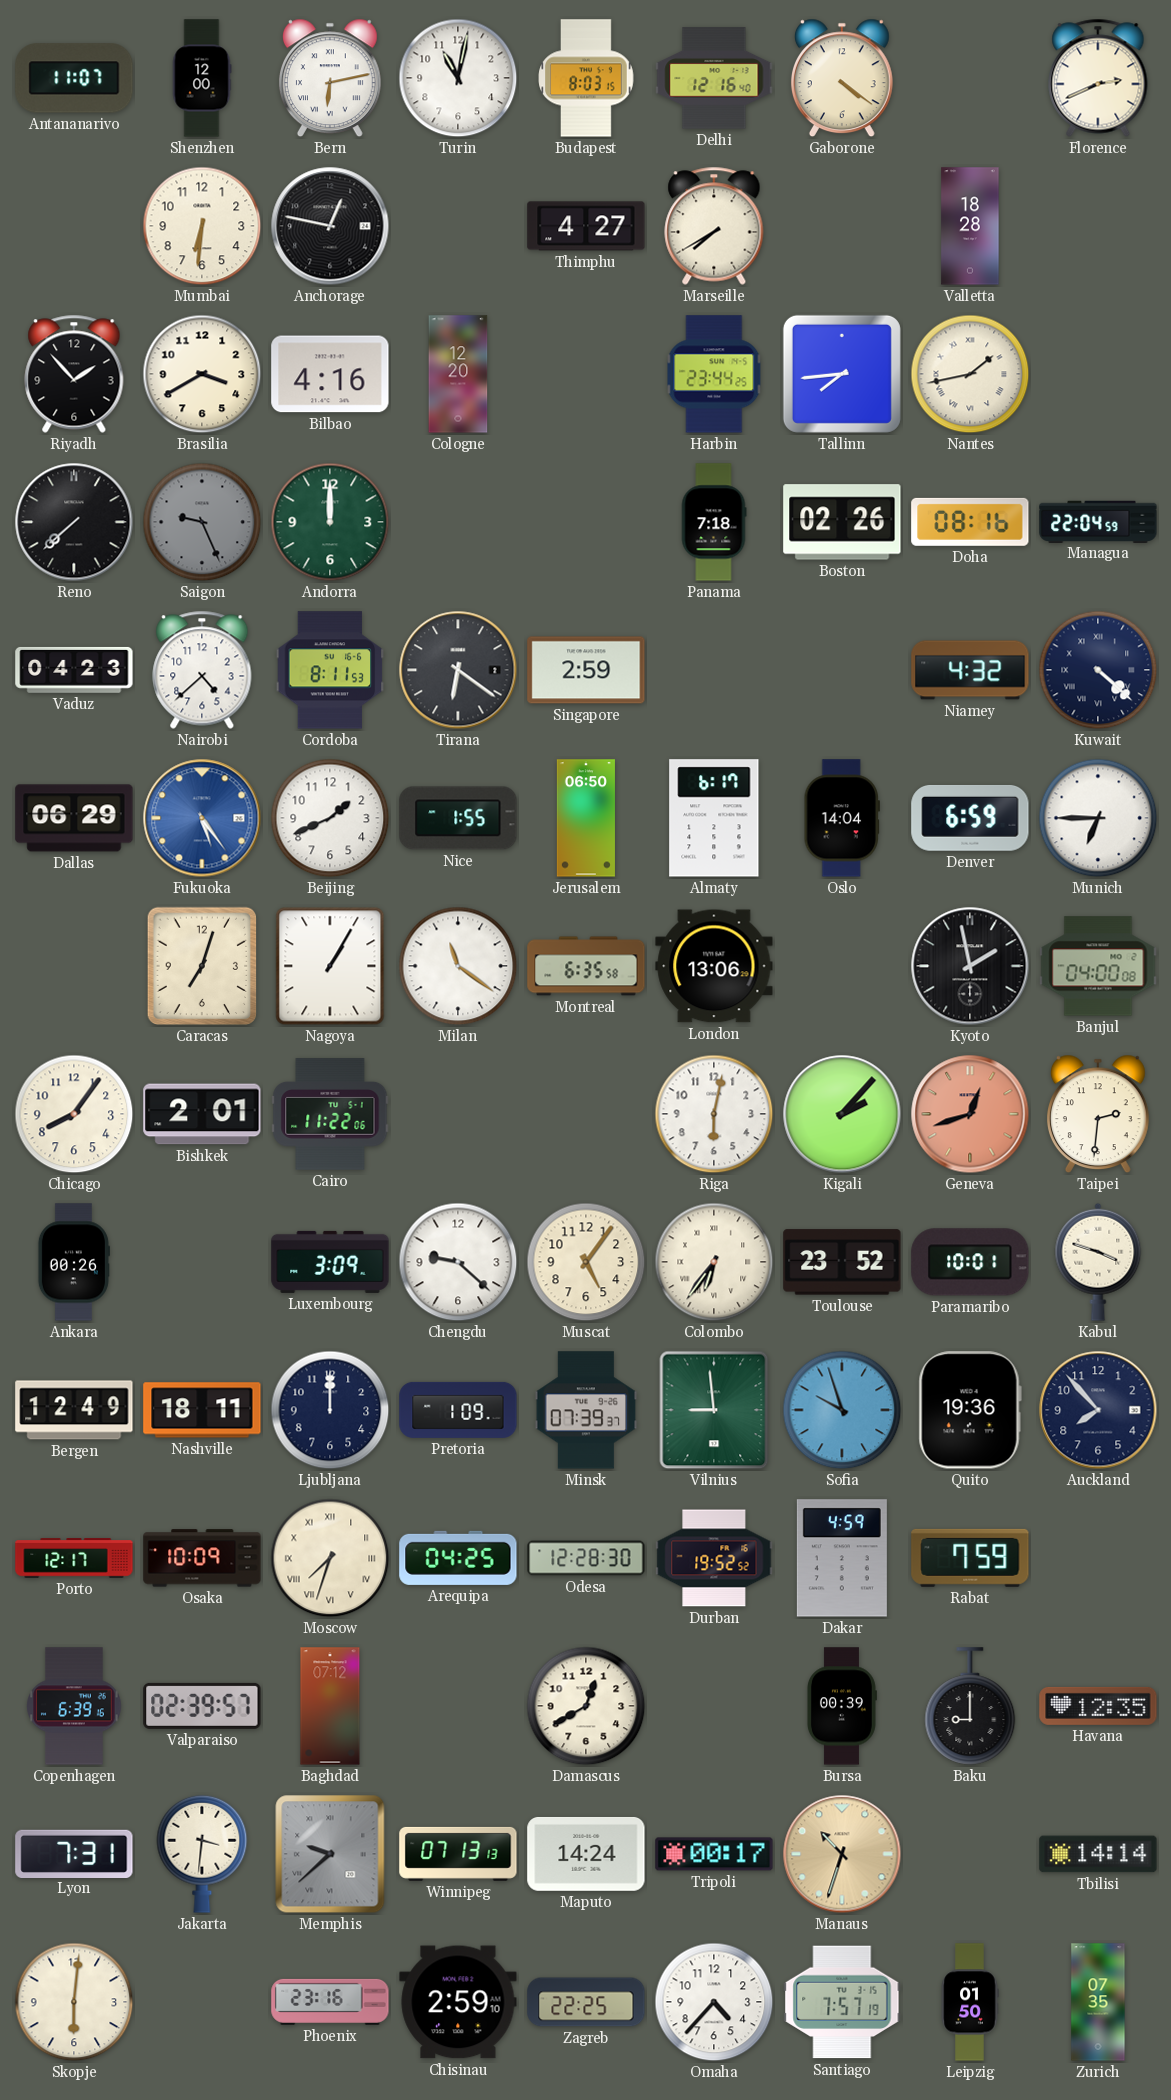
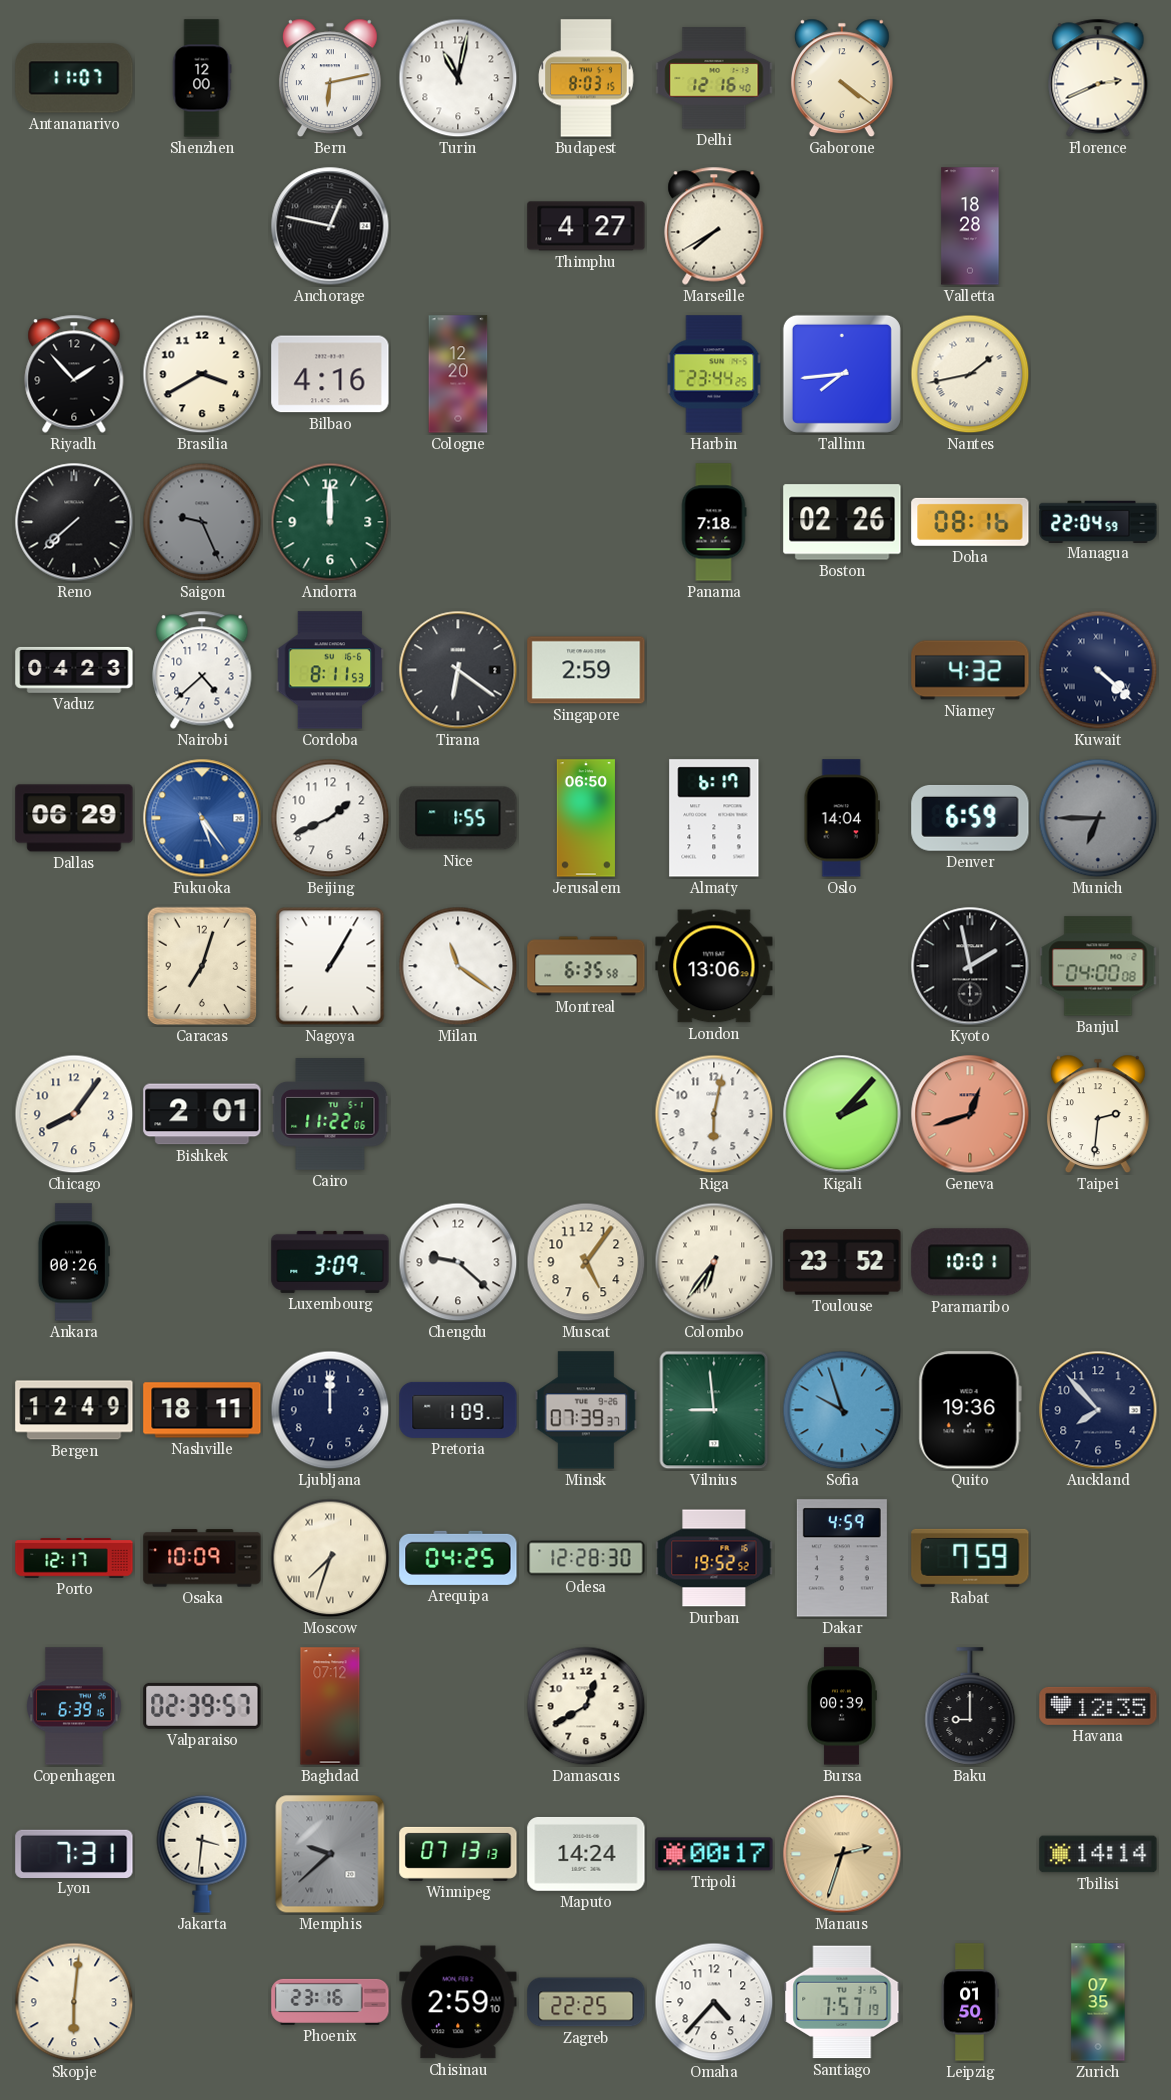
Mumbai: 6:31 -> none
Munich dial: white -> grey
Kabul: 3:48 -> none
Manaus: 10:33 -> 2:33
